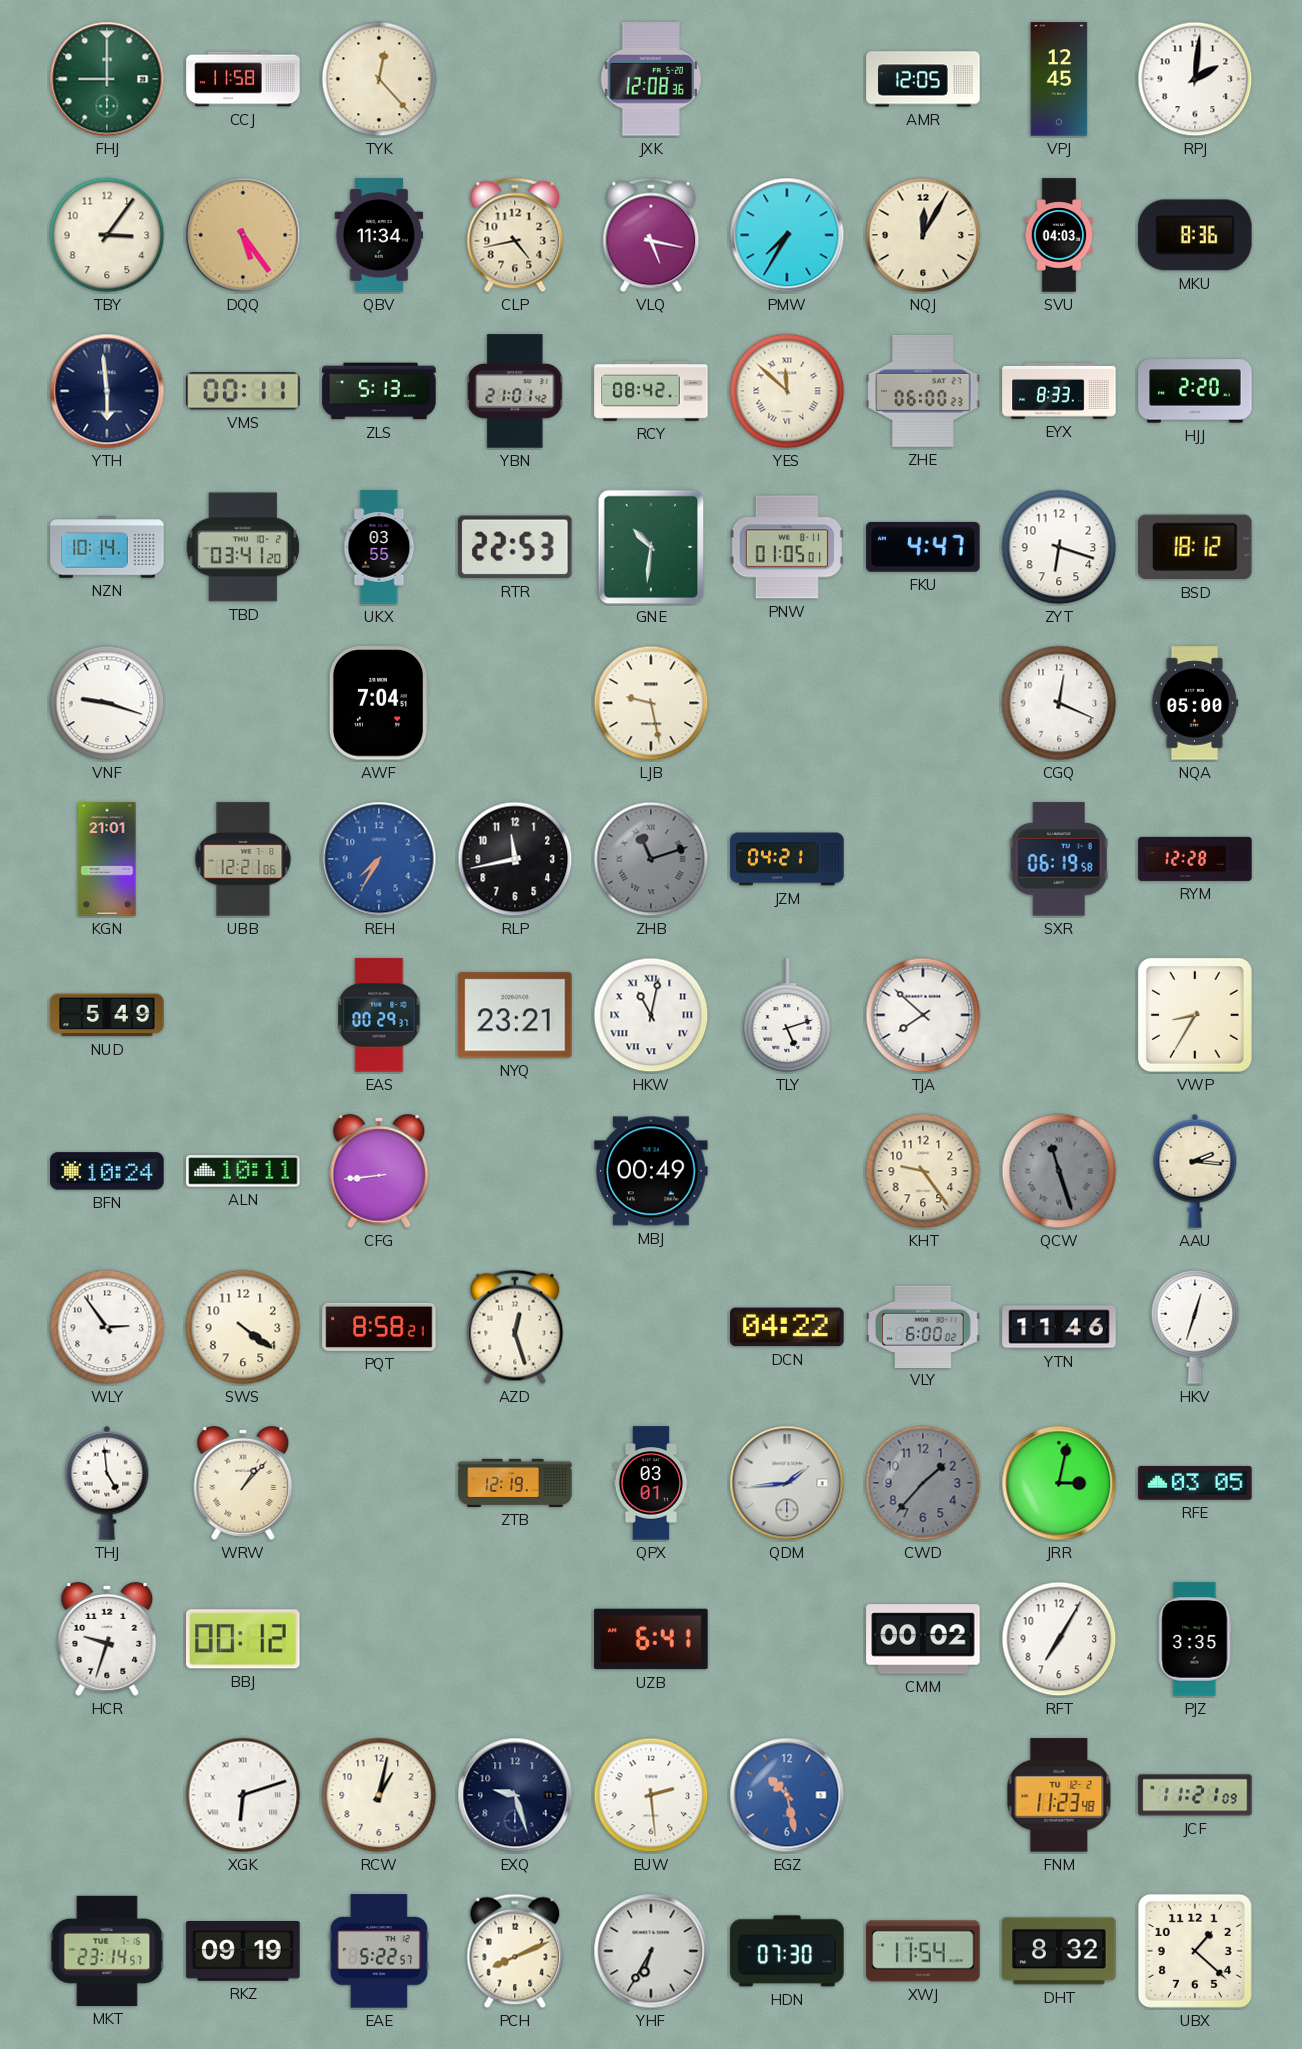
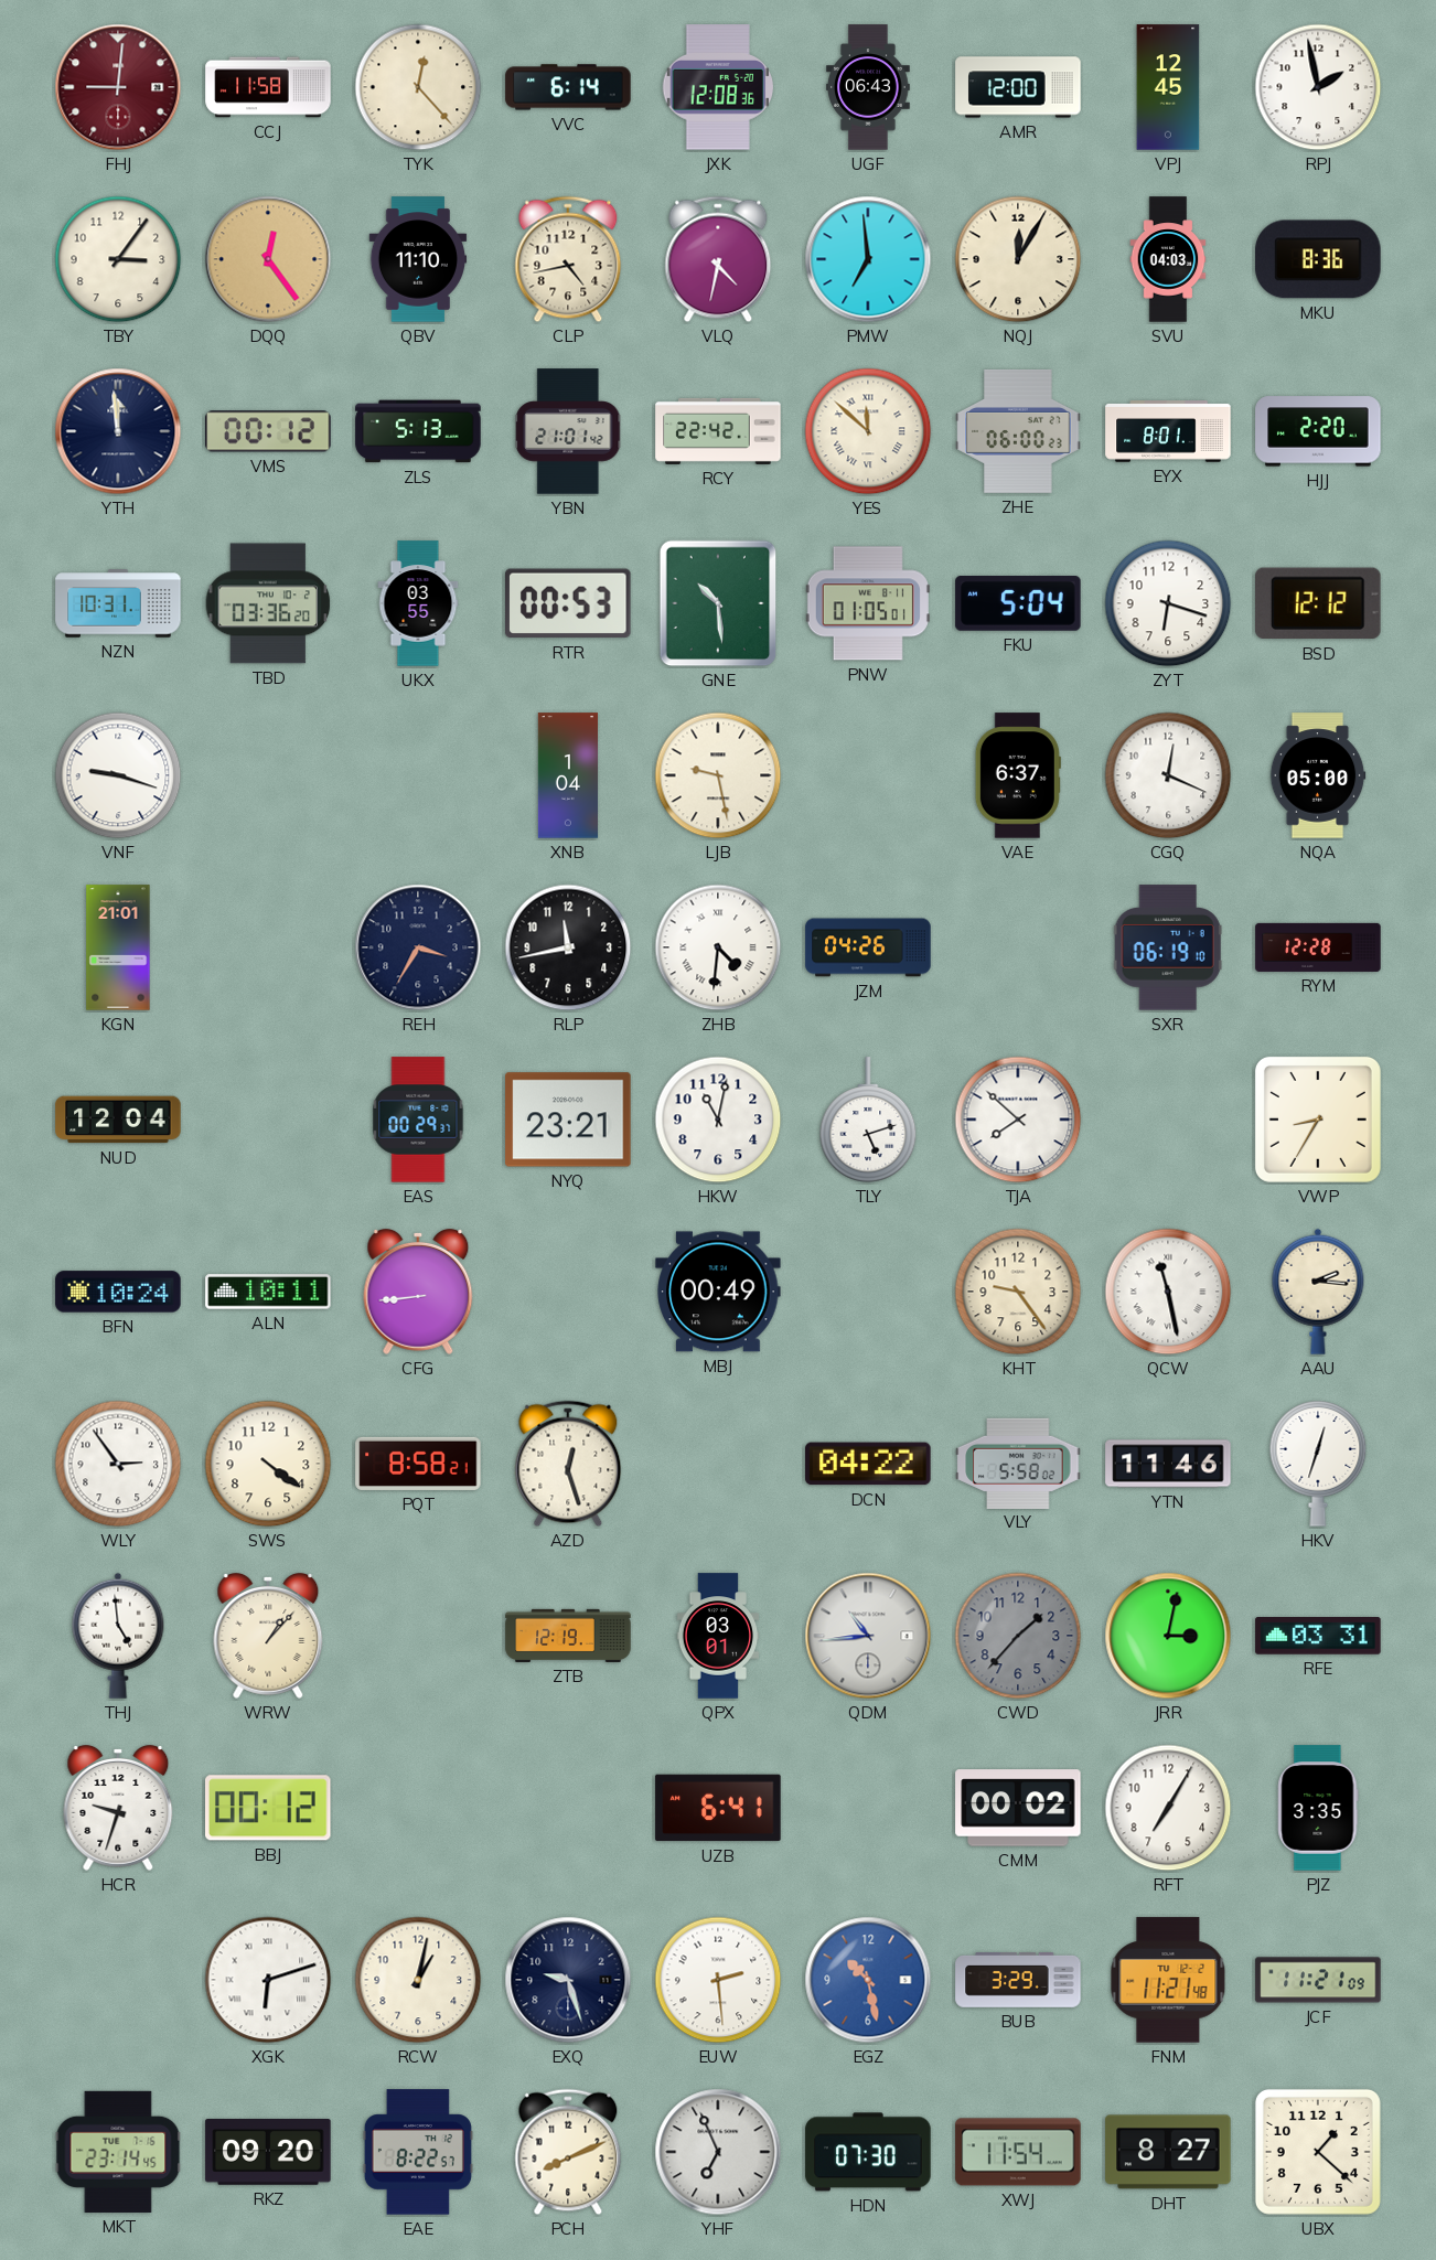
FHJ: 9:00 -> 9:01
FHJ dial: green -> burgundy
VVC: none -> 6:14
UGF: none -> 06:43
AMR: 12:05 -> 12:00
RPJ: 2:01 -> 1:58
DQQ: 5:24 -> 12:24
QBV: 11:34 -> 11:10
VLQ: 5:17 -> 4:32
PMW: 7:35 -> 6:59
YTH: 5:59 -> 11:59
VMS: 00:11 -> 00:12
RCY: 08:42 -> 22:42
EYX: 8:33 -> 8:01
NZN: 10:14 -> 10:31
TBD: 03:41 -> 03:36
RTR: 22:53 -> 00:53
GNE: 10:31 -> 10:29
FKU: 4:47 -> 5:04
BSD: 18:12 -> 12:12
AWF: 7:04 -> none
XNB: none -> 1:04
VAE: none -> 6:37
UBB: 12:21 -> none
REH: 7:35 -> 3:35
REH dial: blue -> navy
ZHB: 11:12 -> 4:31
ZHB dial: grey -> white
JZM: 04:21 -> 04:26
SXR: 06:19:58 -> 06:19:10
NUD: 5:49 -> 12:04
HKW numerals: Roman -> Arabic
QCW: 11:27 -> 11:28
QCW dial: grey -> white
VLY: 6:00 -> 5:58
QDM: 1:44 -> 10:44
RFE: 03:05 -> 03:31
BUB: none -> 3:29
FNM: 11:23 -> 11:21
MKT: 23:14:57 -> 23:14:45
RKZ: 09:19 -> 09:20
EAE: 5:22 -> 8:22
YHF: 6:35 -> 6:56
DHT: 8:32 -> 8:27
